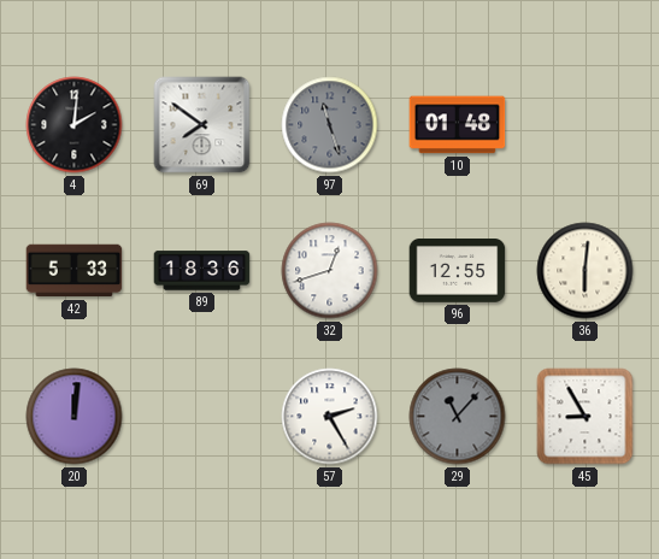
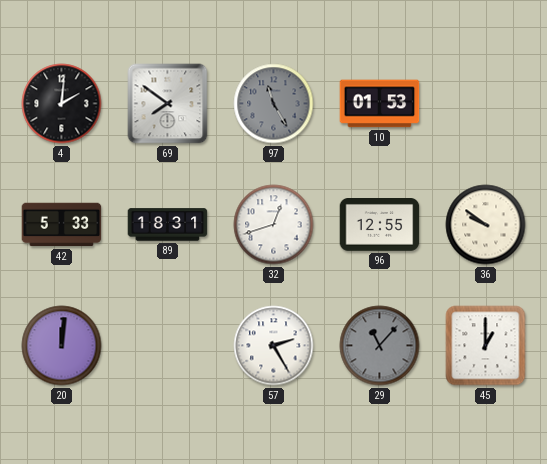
97: 11:27 -> 11:25
10: 01:48 -> 01:53
89: 18:36 -> 18:31
36: 6:01 -> 9:51
45: 8:55 -> 1:00
